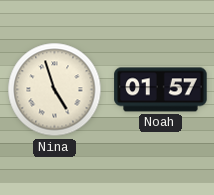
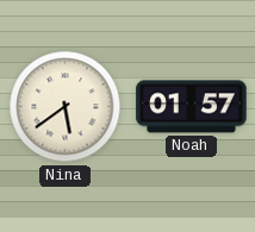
Nina: 4:57 -> 5:39
